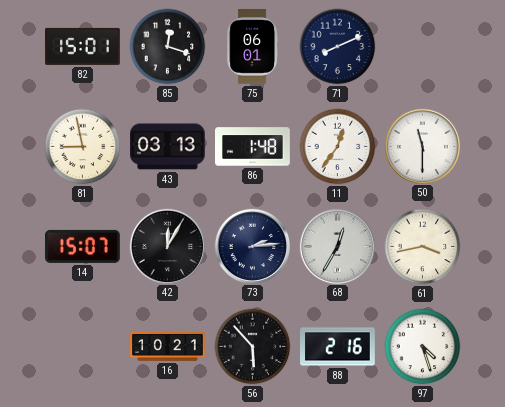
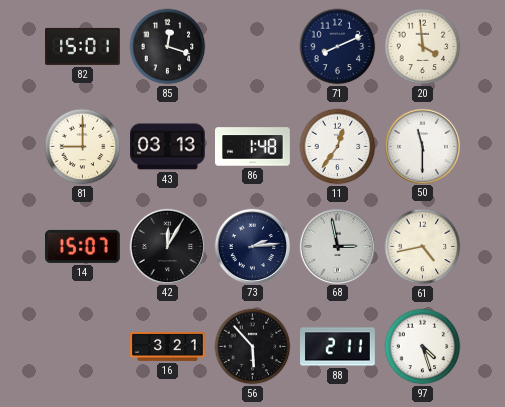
75: 06:01 -> none
20: none -> 3:59
81: 8:58 -> 9:00
68: 12:35 -> 2:58
61: 3:43 -> 4:43
16: 10:21 -> 3:21
88: 2:16 -> 2:11
